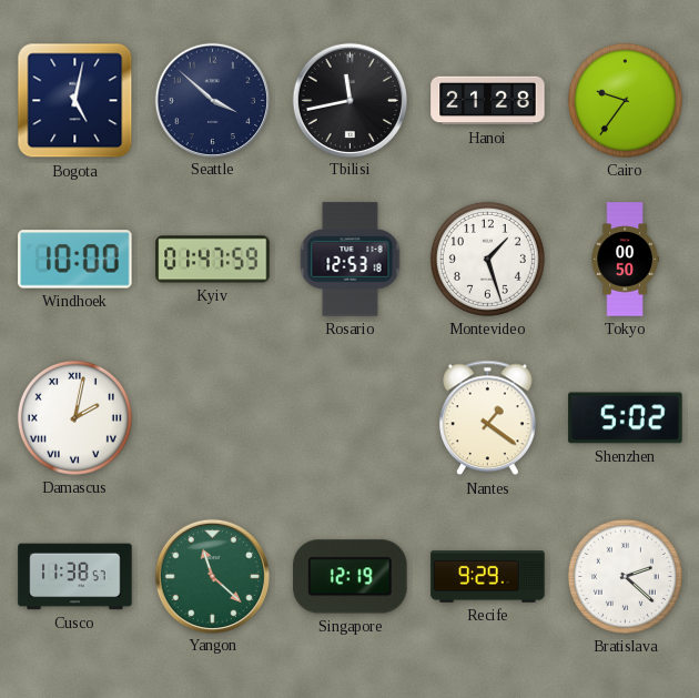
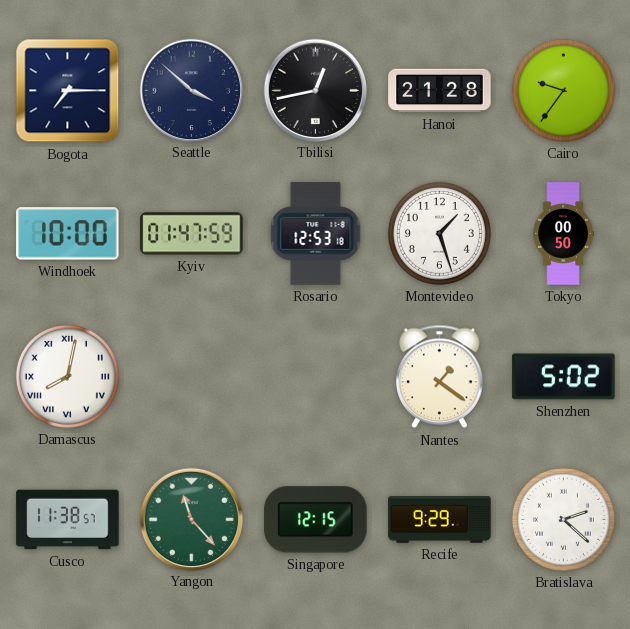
Bogota: 5:02 -> 7:15
Tbilisi: 11:43 -> 12:43
Damascus: 2:02 -> 8:02
Yangon: 11:22 -> 11:23
Singapore: 12:19 -> 12:15
